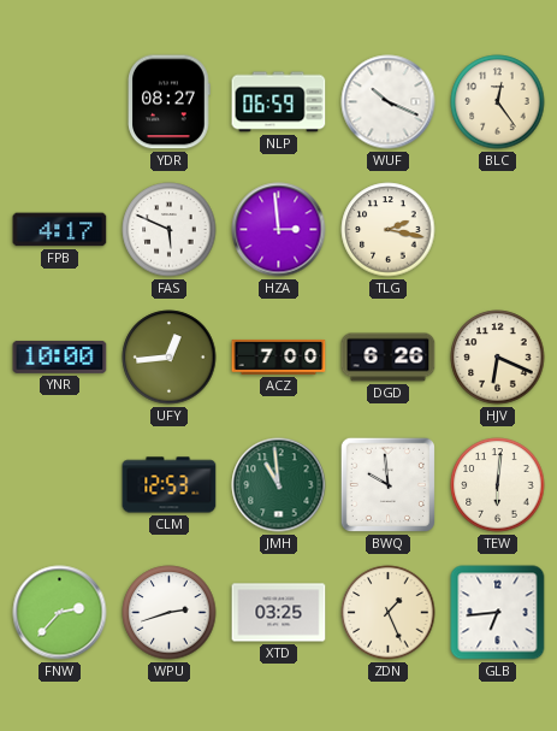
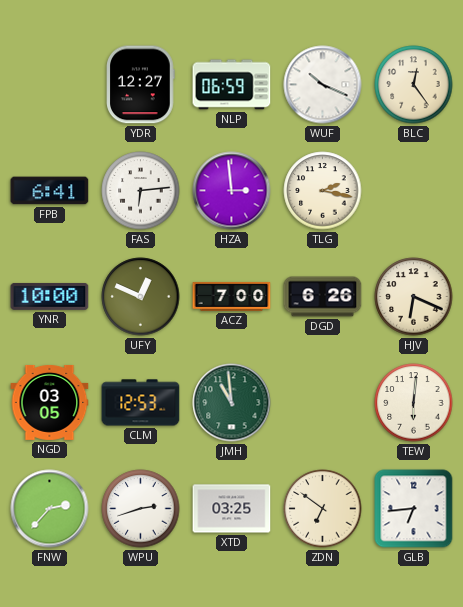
YDR: 08:27 -> 12:27
FPB: 4:17 -> 6:41
FAS: 5:49 -> 6:14
UFY: 12:44 -> 12:49
NGD: none -> 03:05
BWQ: 9:59 -> none
ZDN: 1:26 -> 6:51
